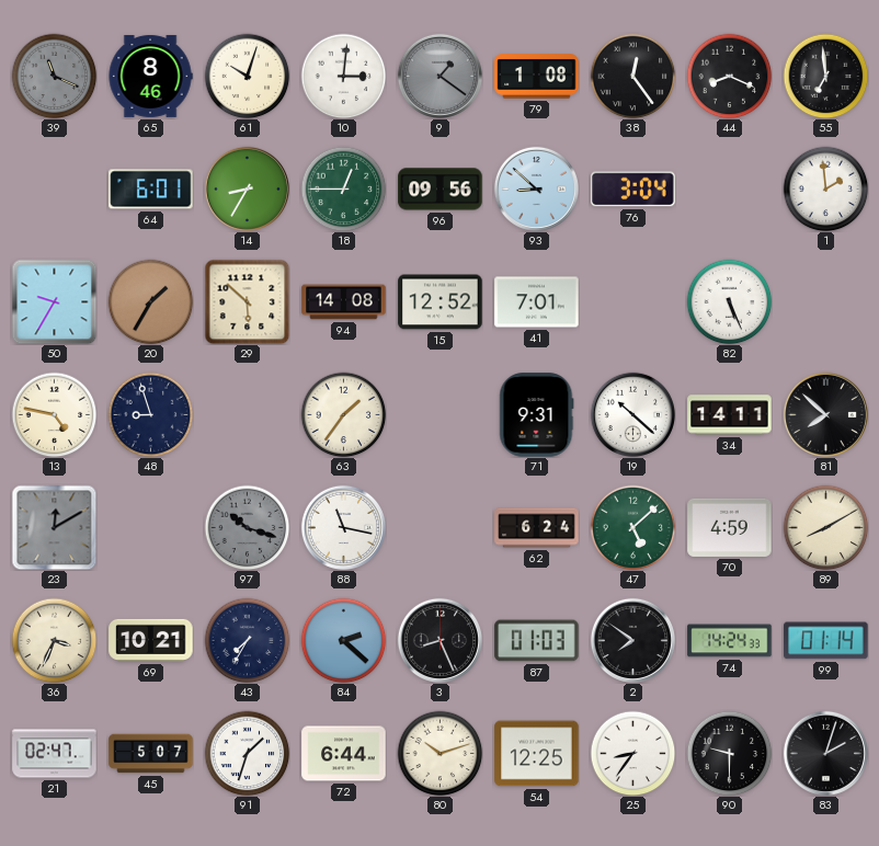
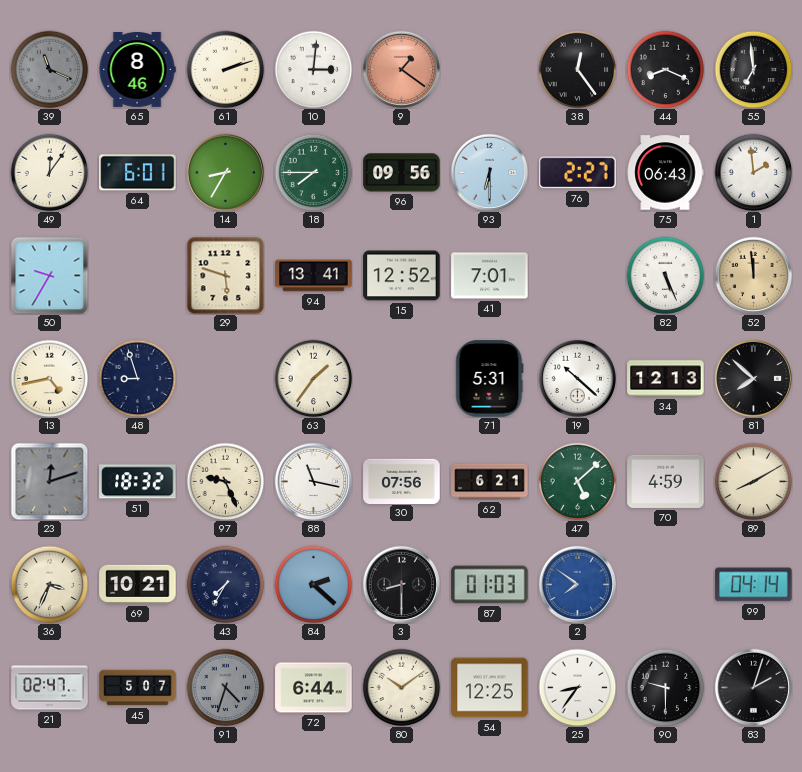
61: 10:03 -> 2:12
9 dial: grey -> salmon
79: 1:08 -> none
49: none -> 12:06
18: 12:45 -> 7:45
93: 8:52 -> 6:30
76: 3:04 -> 2:27
75: none -> 06:43
20: 1:35 -> none
29: 5:52 -> 5:48
94: 14:08 -> 13:41
52: none -> 11:59
13: 4:47 -> 4:43
71: 9:31 -> 5:31
34: 14:11 -> 12:13
23: 12:10 -> 12:12
51: none -> 18:32
97: 10:18 -> 9:26
97 dial: grey -> cream
30: none -> 07:56
62: 6:24 -> 6:21
3: 8:26 -> 8:30
2 dial: black -> blue
74: 14:24 -> none
99: 01:14 -> 04:14
91: 1:33 -> 4:33
91 dial: white -> grey
80: 10:12 -> 10:09
